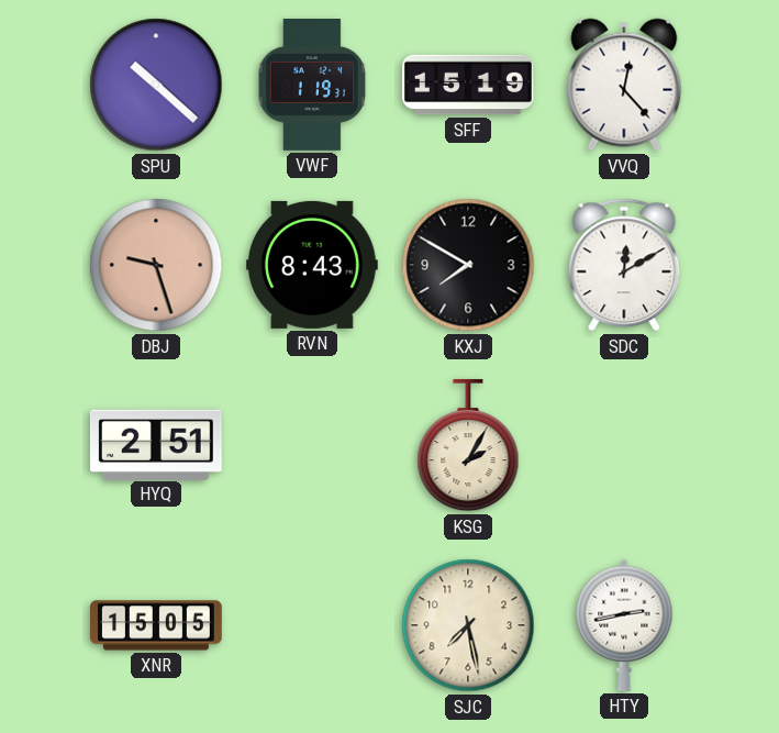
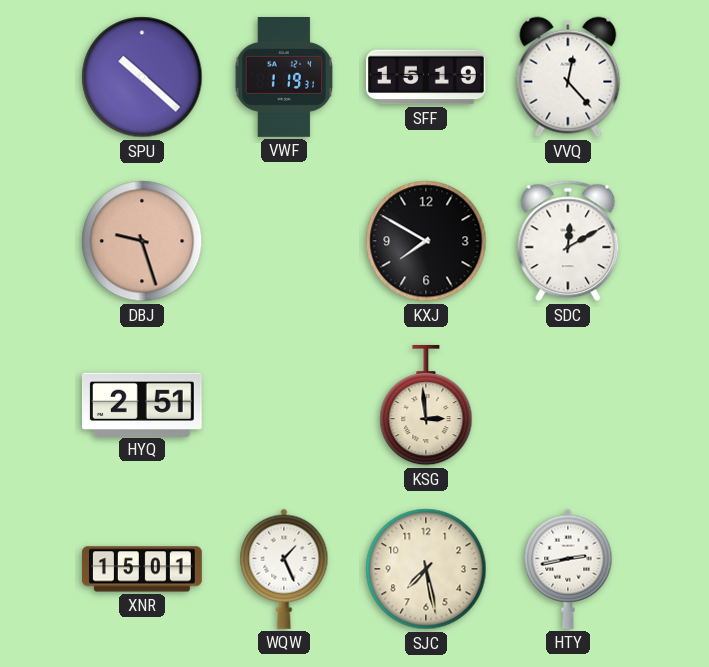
RVN: 8:43 -> none
KSG: 2:05 -> 2:59
XNR: 15:05 -> 15:01
WQW: none -> 1:26
